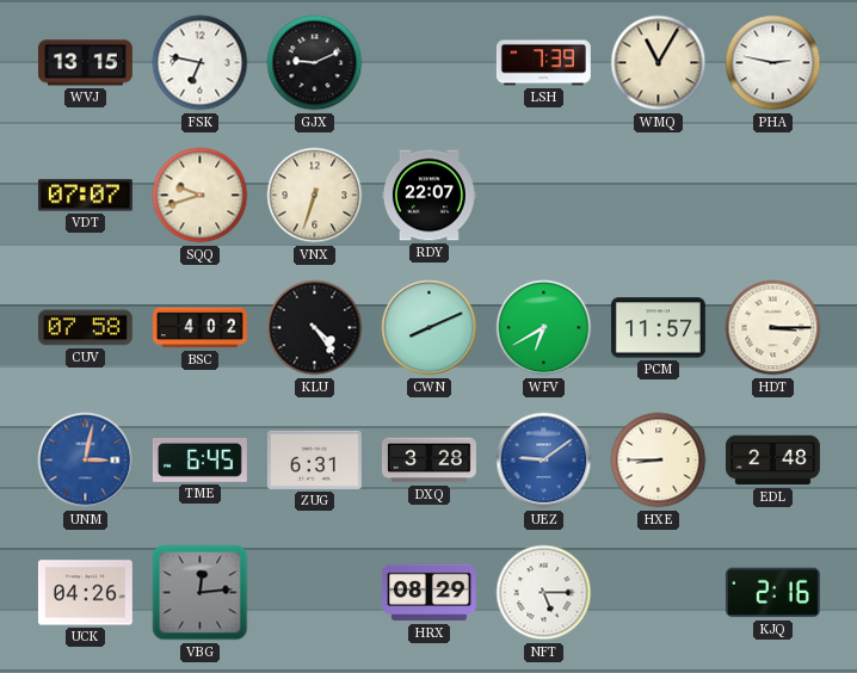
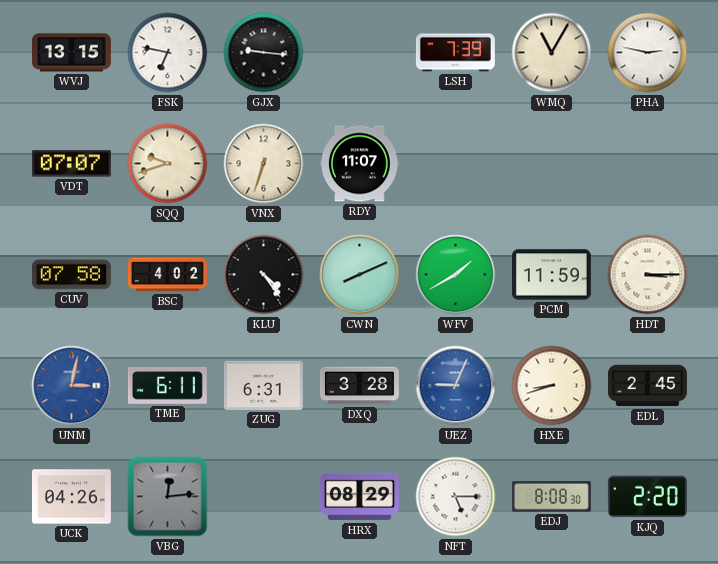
GJX: 9:11 -> 9:16
RDY: 22:07 -> 11:07
WFV: 6:40 -> 1:40
PCM: 11:57 -> 11:59
TME: 6:45 -> 6:11
UEZ: 9:09 -> 9:04
HXE: 8:45 -> 8:42
EDL: 2:48 -> 2:45
EDJ: none -> 8:08
KJQ: 2:16 -> 2:20
